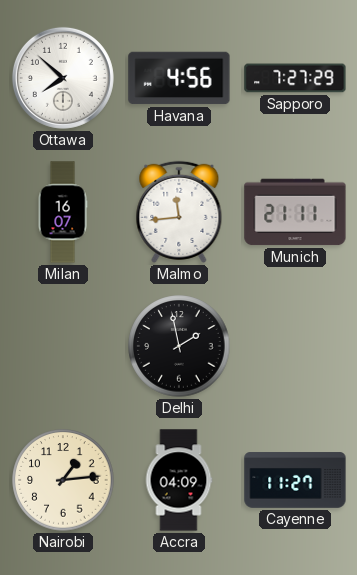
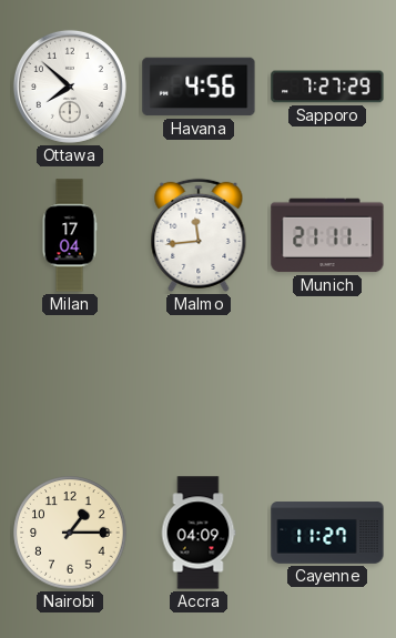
Milan: 16:07 -> 17:04
Delhi: 1:58 -> none
Nairobi: 1:14 -> 1:15
